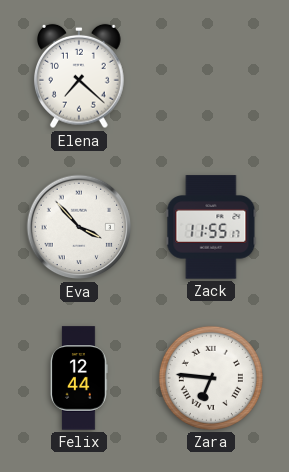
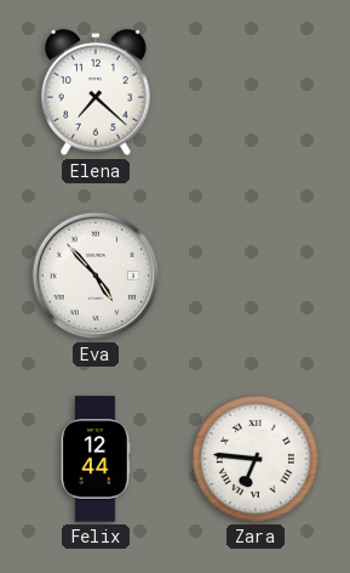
Eva: 3:53 -> 4:53
Zack: 11:55 -> none
